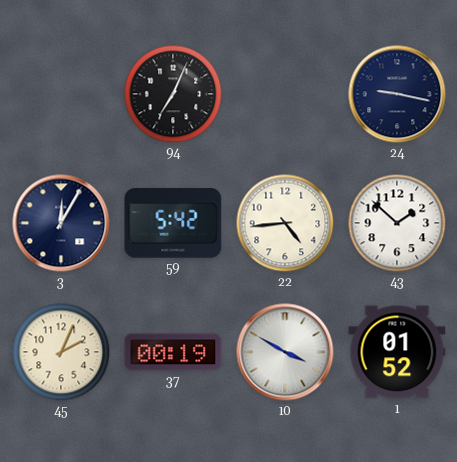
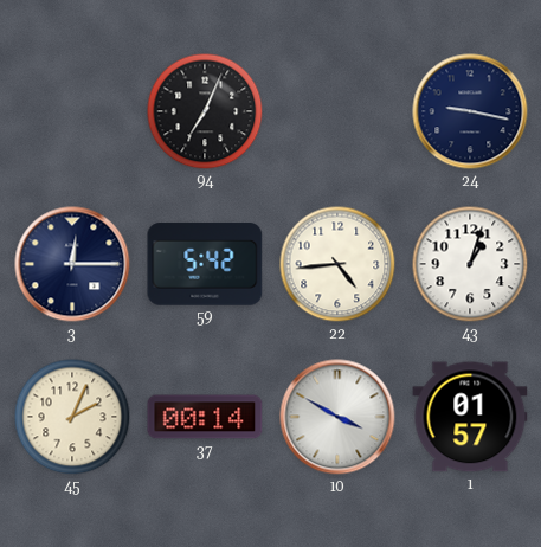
3: 12:05 -> 12:15
43: 1:52 -> 1:03
37: 00:19 -> 00:14
1: 01:52 -> 01:57
